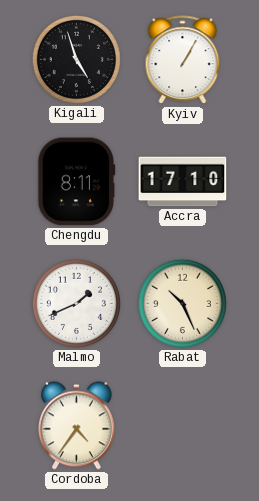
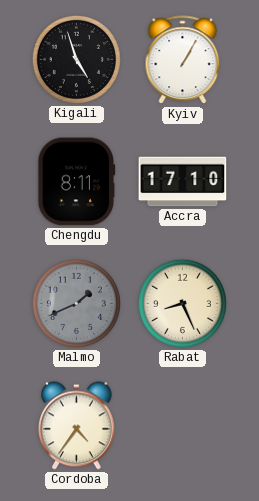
Malmo dial: white -> grey
Rabat: 10:26 -> 8:26
